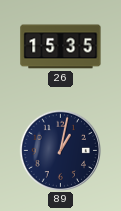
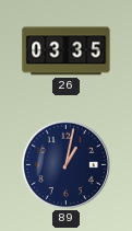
26: 15:35 -> 03:35
